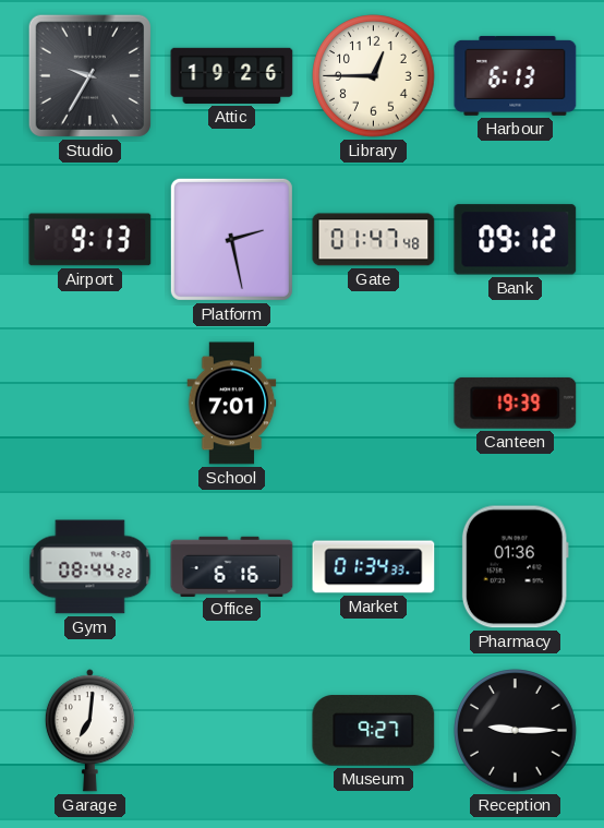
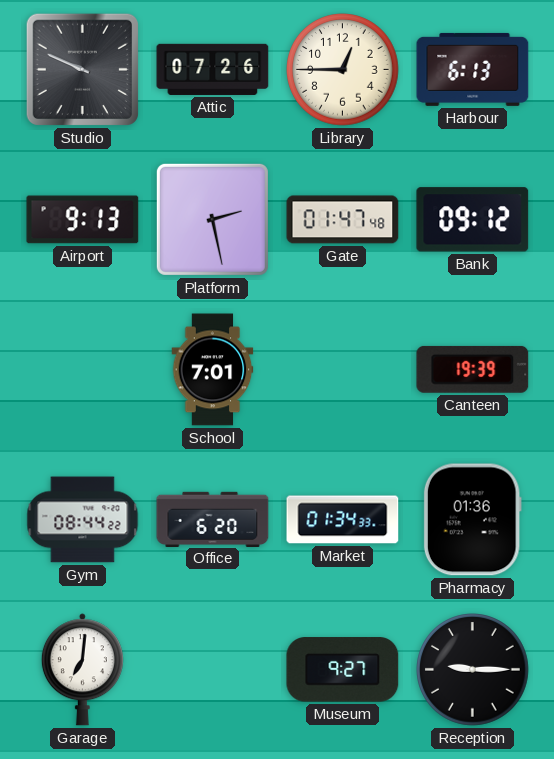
Studio: 9:35 -> 9:49
Attic: 19:26 -> 07:26
Office: 6:16 -> 6:20
